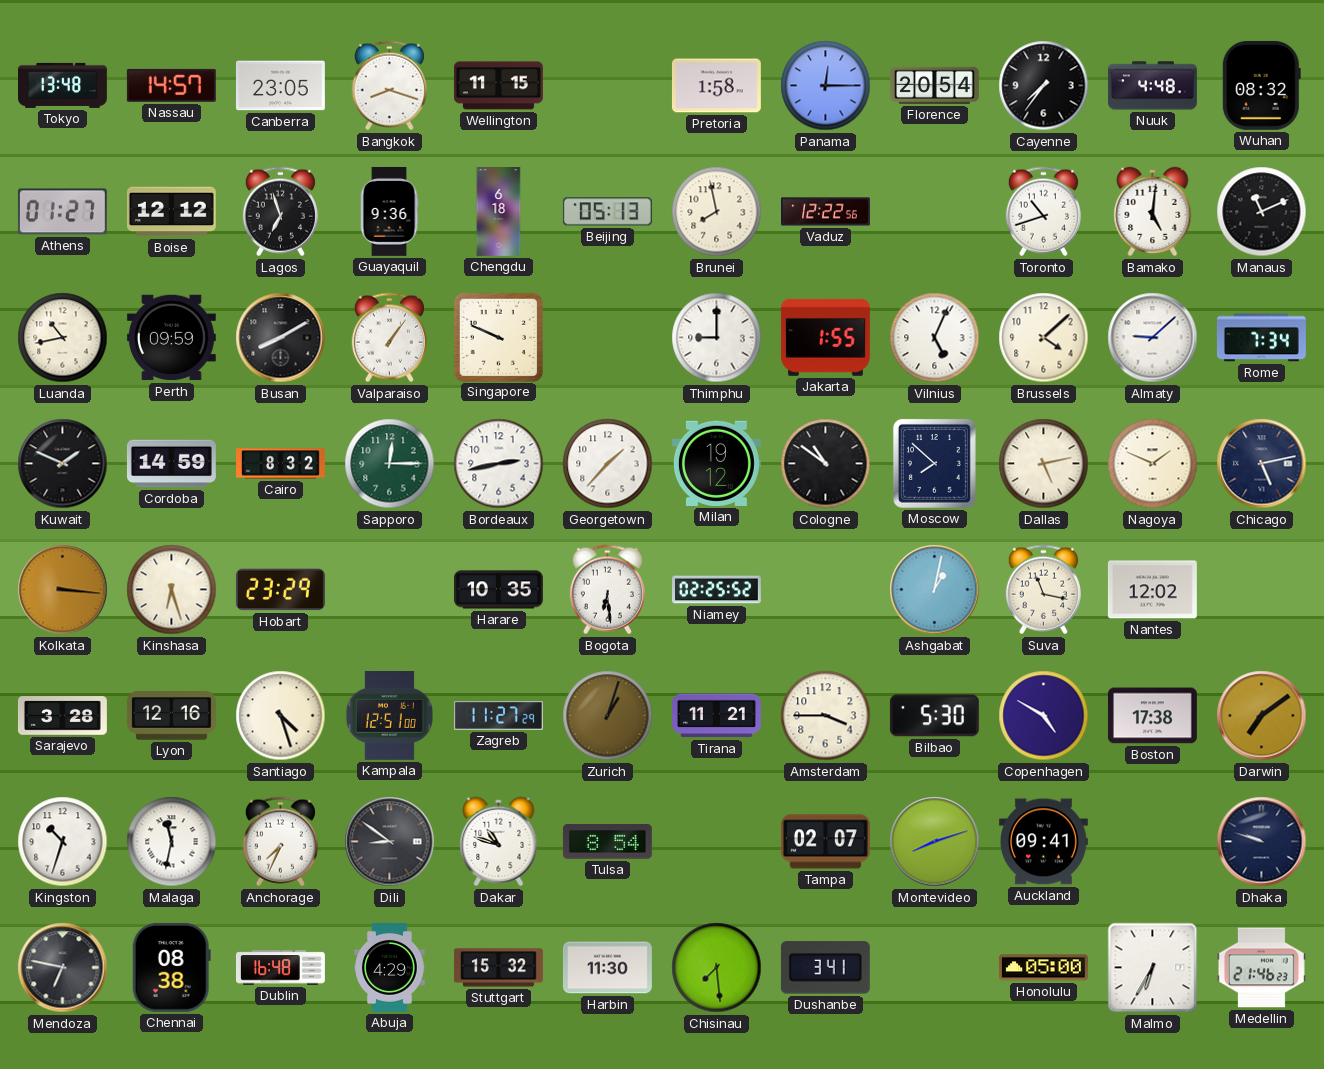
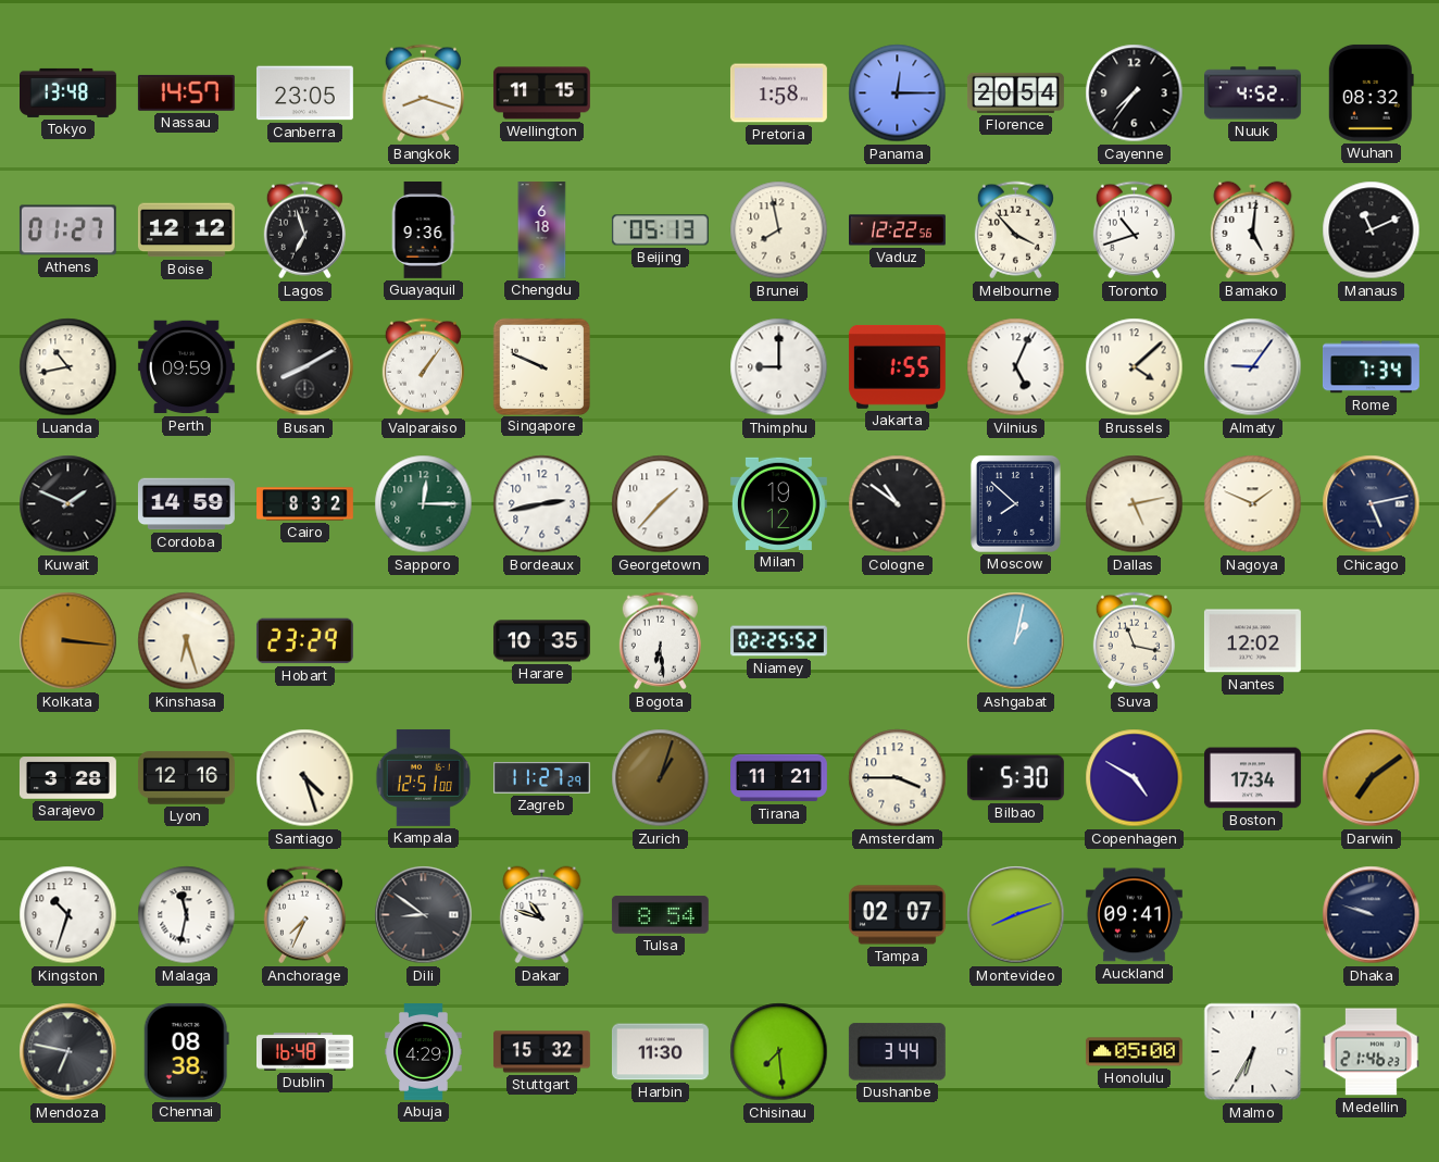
Nuuk: 4:48 -> 4:52
Melbourne: none -> 3:53
Almaty: 9:08 -> 9:06
Boston: 17:38 -> 17:34
Dushanbe: 3:41 -> 3:44
